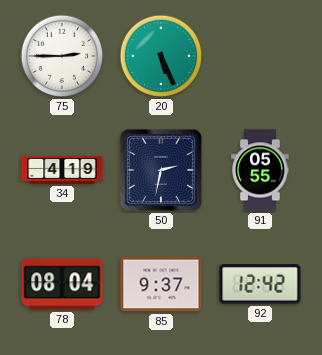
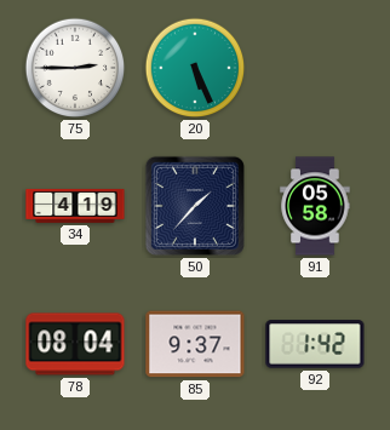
50: 2:32 -> 1:37
91: 05:55 -> 05:58
92: 12:42 -> 1:42
